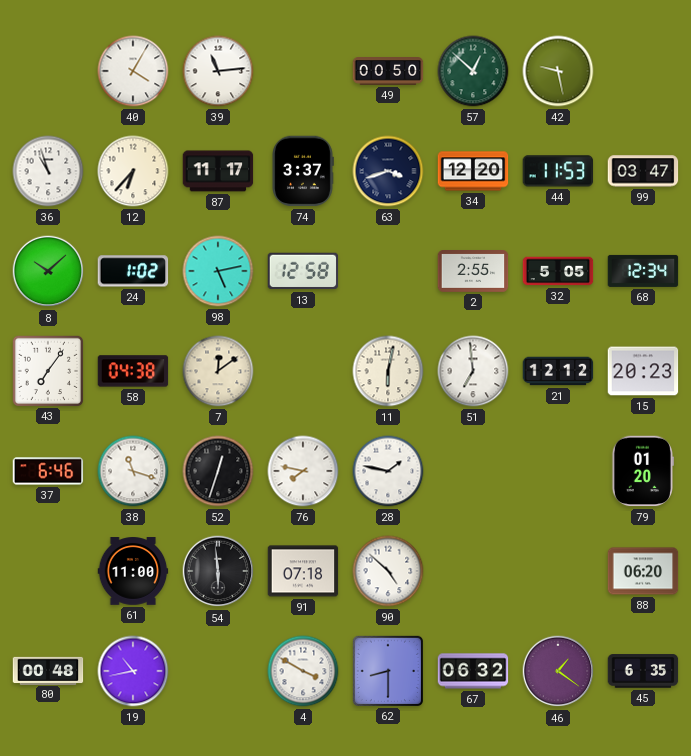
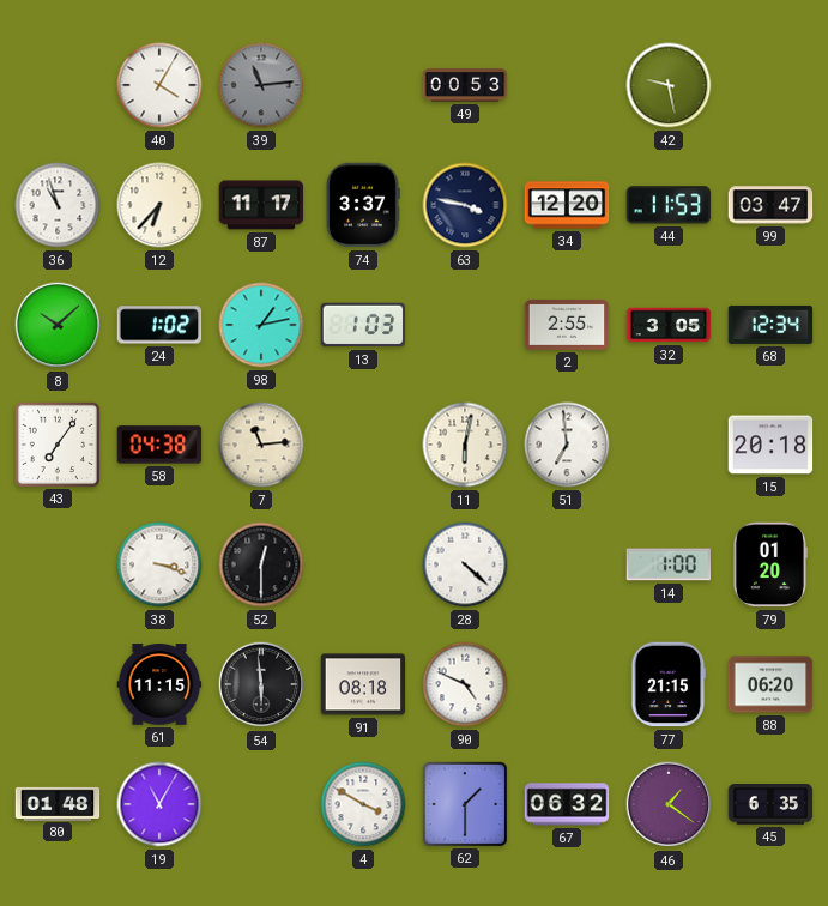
39 dial: white -> grey
49: 00:50 -> 00:53
57: 12:52 -> none
63: 3:42 -> 3:47
98: 5:13 -> 1:13
13: 12:58 -> 1:03
32: 5:05 -> 3:05
7: 12:09 -> 11:14
21: 12:12 -> none
15: 20:23 -> 20:18
37: 6:46 -> none
38: 11:18 -> 3:18
52: 12:33 -> 12:30
76: 7:47 -> none
28: 1:47 -> 4:22
14: none -> 1:00
61: 11:00 -> 11:15
91: 07:18 -> 08:18
90: 4:52 -> 4:49
77: none -> 21:15
80: 00:48 -> 01:48
19: 10:43 -> 11:05
62: 8:30 -> 1:30
